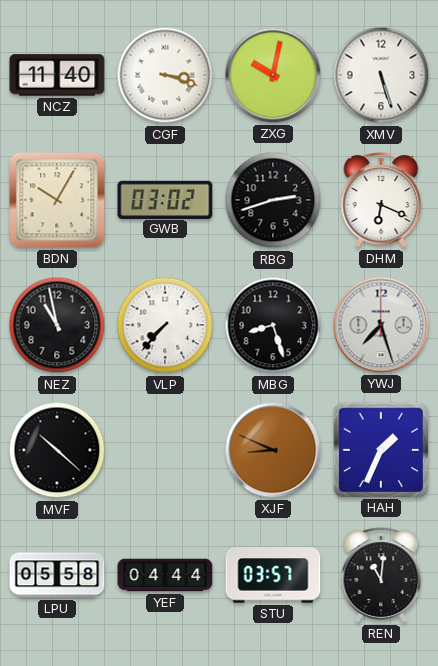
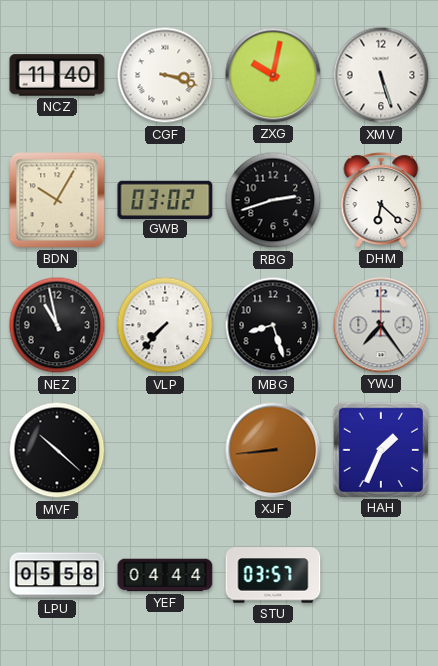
DHM: 6:19 -> 6:22
YWJ: 7:27 -> 7:24
XJF: 8:49 -> 8:44
REN: 11:01 -> none
